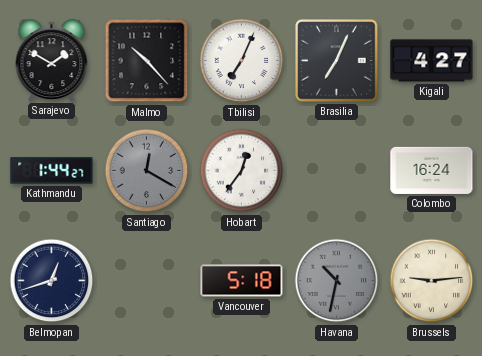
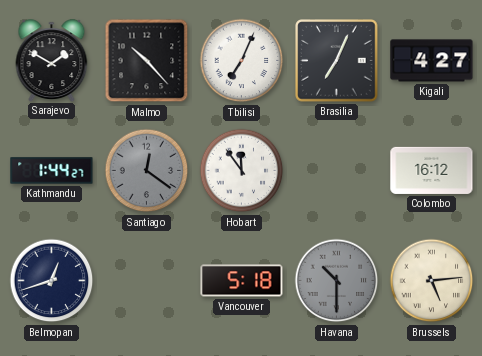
Santiago: 12:20 -> 12:21
Hobart: 12:36 -> 11:54
Colombo: 16:24 -> 16:12
Havana: 10:32 -> 10:30
Brussels: 9:14 -> 5:14
